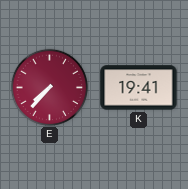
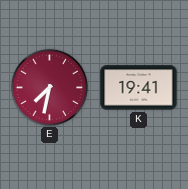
E: 7:37 -> 7:32
